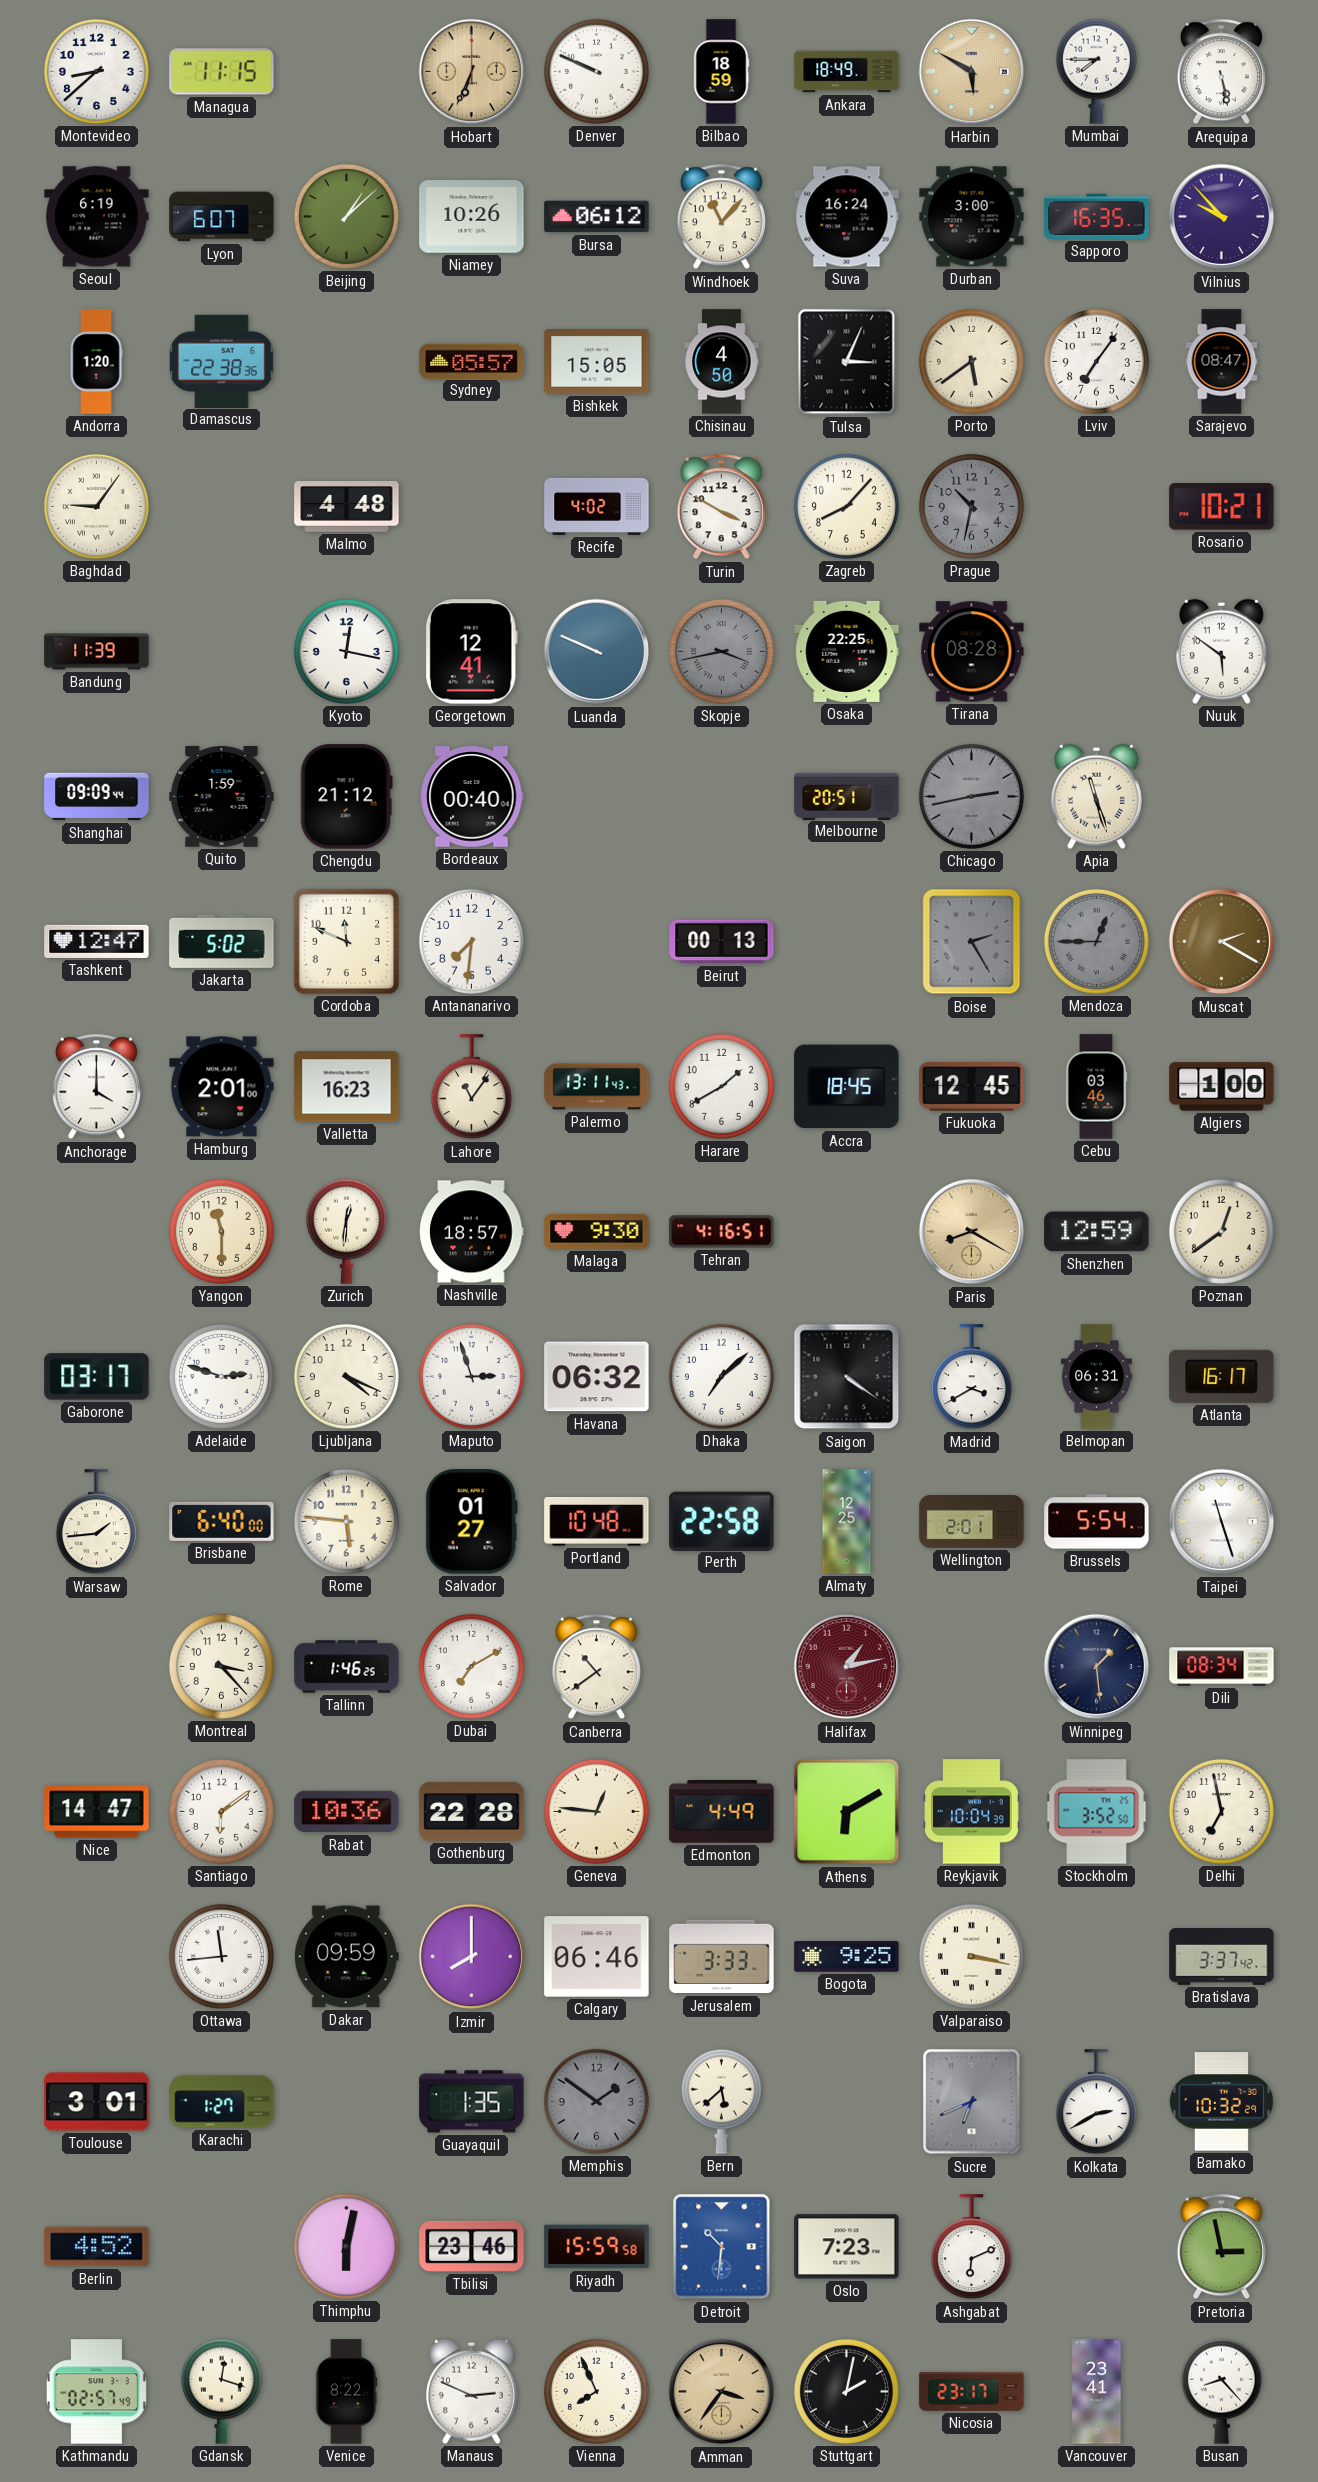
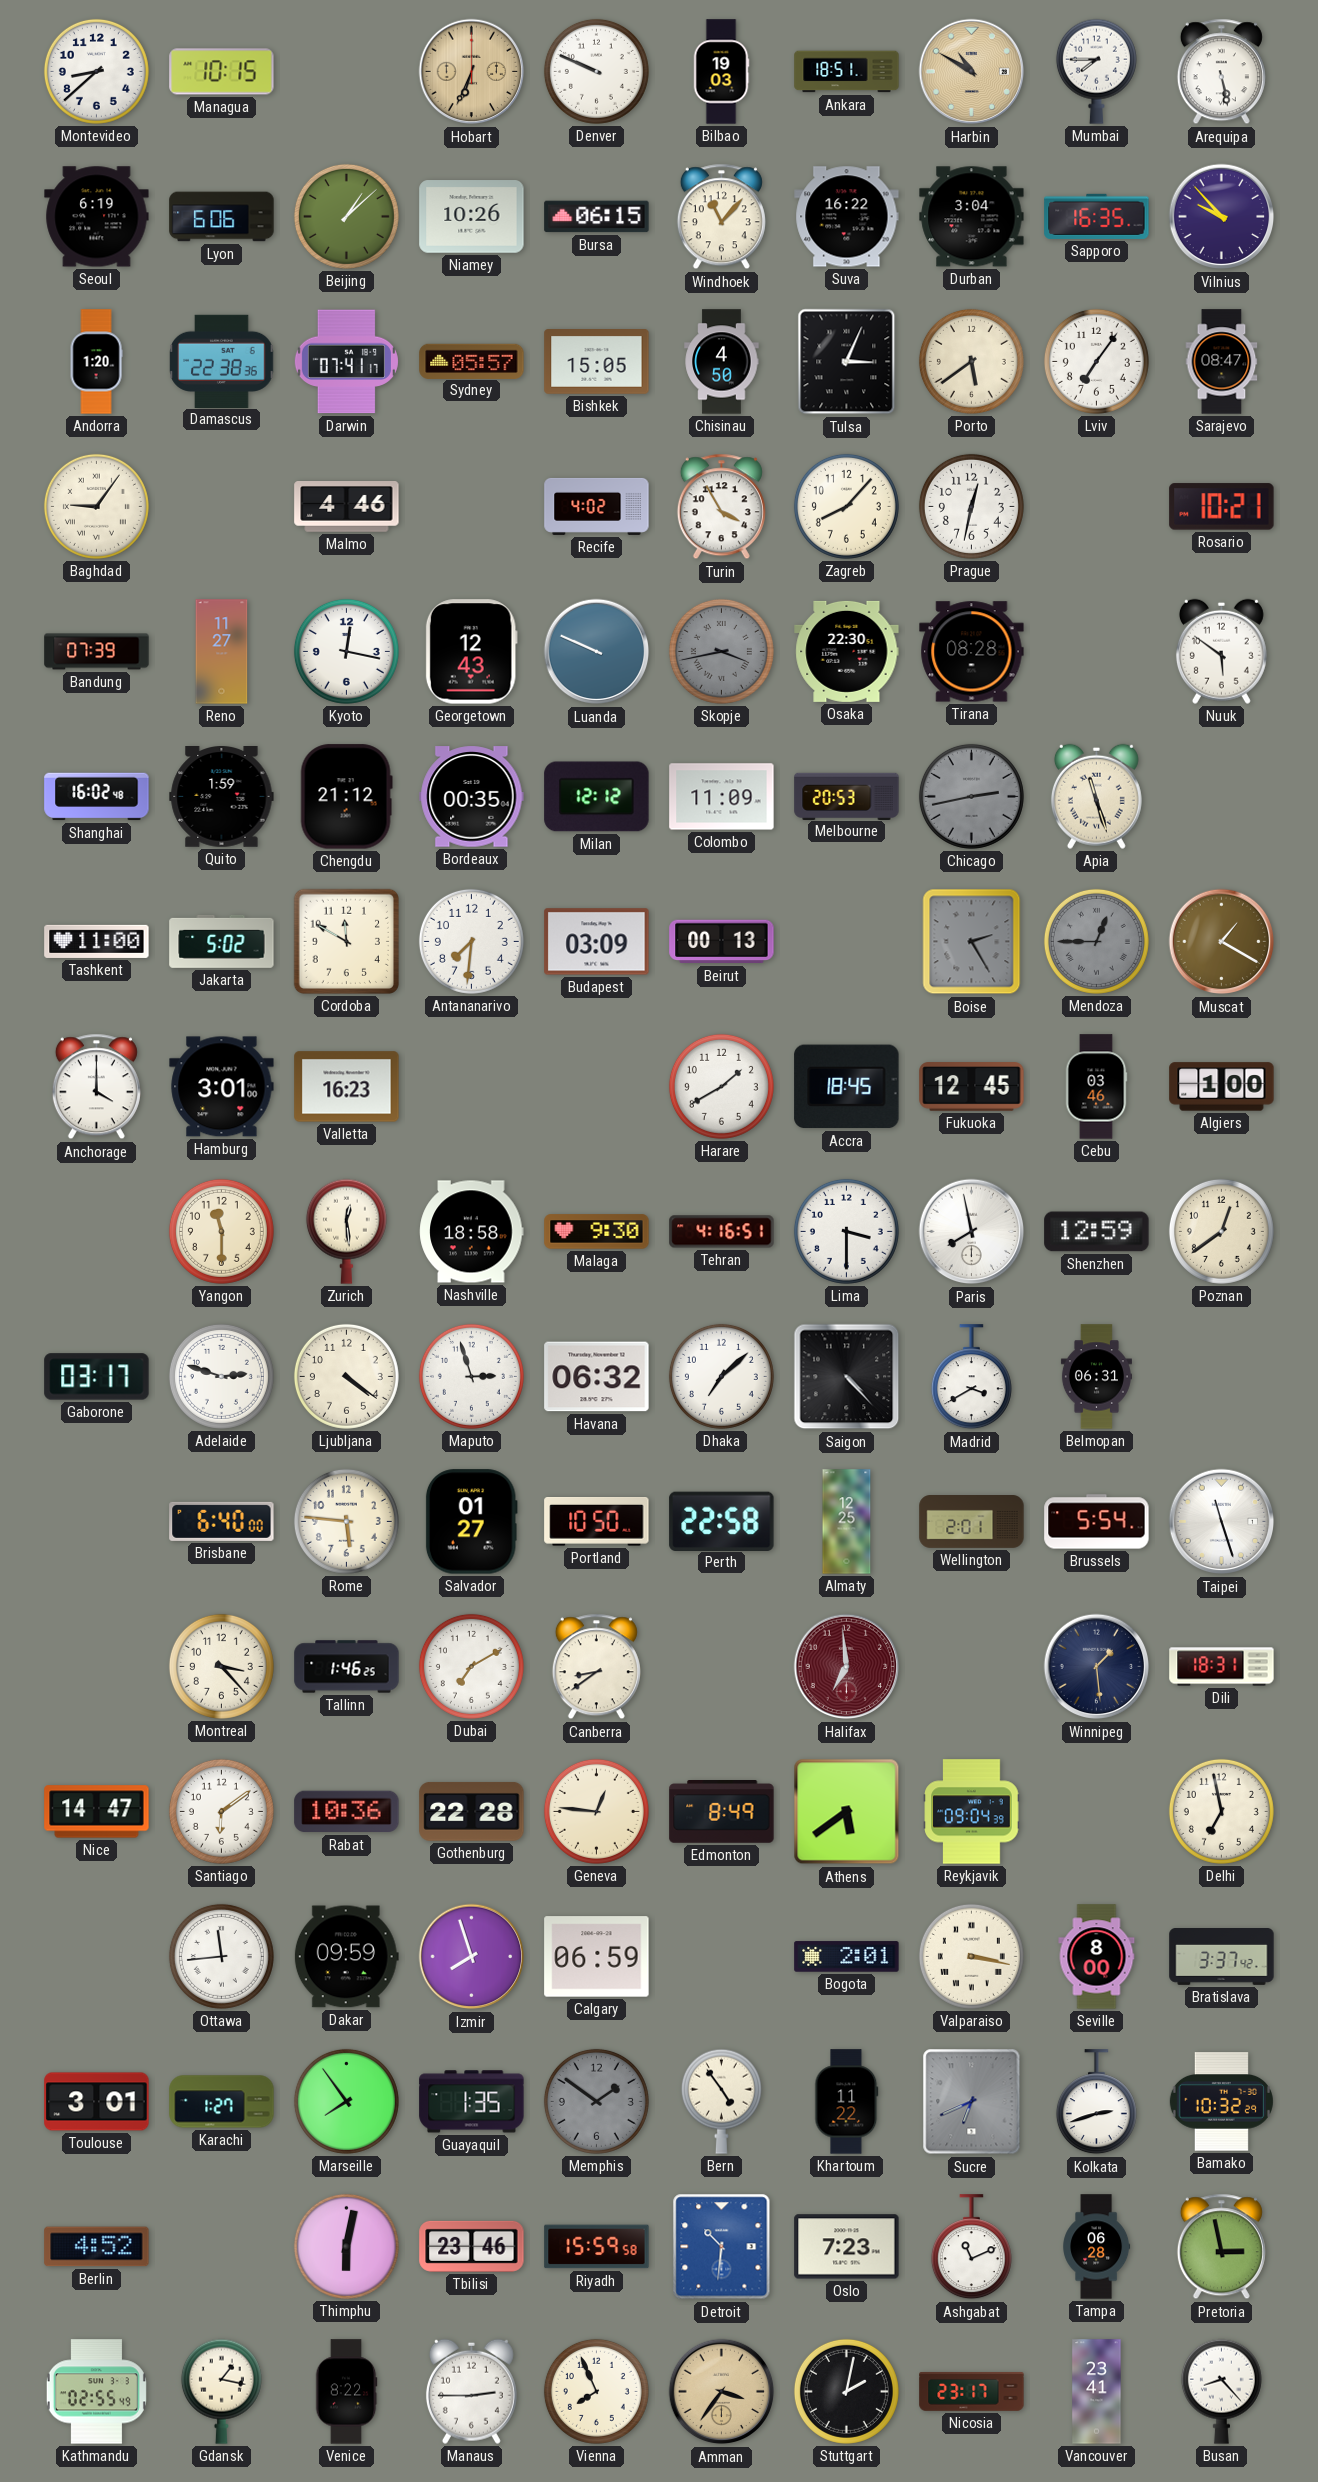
Managua: 11:15 -> 10:15
Bilbao: 18:59 -> 19:03
Ankara: 18:49 -> 18:51
Harbin: 5:50 -> 10:50
Lyon: 6:07 -> 6:06
Bursa: 06:12 -> 06:15
Suva: 16:24 -> 16:22
Durban: 3:00 -> 3:04
Darwin: none -> 07:41
Malmo: 4:48 -> 4:46
Turin: 3:50 -> 3:55
Prague: 10:32 -> 12:32
Prague dial: grey -> white
Bandung: 11:39 -> 07:39
Reno: none -> 11:27
Georgetown: 12:41 -> 12:43
Osaka: 22:25 -> 22:30
Shanghai: 09:09 -> 16:02
Bordeaux: 00:40 -> 00:35
Milan: none -> 12:12
Colombo: none -> 11:09
Melbourne: 20:51 -> 20:53
Tashkent: 12:47 -> 11:00
Cordoba: 11:49 -> 11:50
Budapest: none -> 03:09
Muscat: 2:20 -> 1:20
Hamburg: 2:01 -> 3:01
Lahore: 11:06 -> none
Palermo: 13:11 -> none
Zurich: 12:31 -> 12:29
Nashville: 18:57 -> 18:58
Lima: none -> 3:30
Paris: 8:20 -> 7:58
Paris dial: champagne -> white
Ljubljana: 4:19 -> 4:21
Saigon: 4:21 -> 4:23
Atlanta: 16:17 -> none
Warsaw: 1:44 -> none
Portland: 10:48 -> 10:50
Canberra: 10:39 -> 8:39
Halifax: 1:13 -> 6:59
Dili: 08:34 -> 18:31
Edmonton: 4:49 -> 8:49
Athens: 6:10 -> 5:39
Reykjavik: 10:04 -> 09:04
Stockholm: 3:52 -> none
Izmir: 8:00 -> 7:57
Calgary: 06:46 -> 06:59
Jerusalem: 3:33 -> none
Bogota: 9:25 -> 2:01
Seville: none -> 8:00
Marseille: none -> 7:54
Bern: 5:38 -> 4:54
Khartoum: none -> 11:22
Kolkata: 2:40 -> 2:42
Ashgabat: 6:11 -> 11:11
Tampa: none -> 06:28
Kathmandu: 02:57 -> 02:55
Gdansk: 12:18 -> 1:17
Manaus: 2:49 -> 2:45
